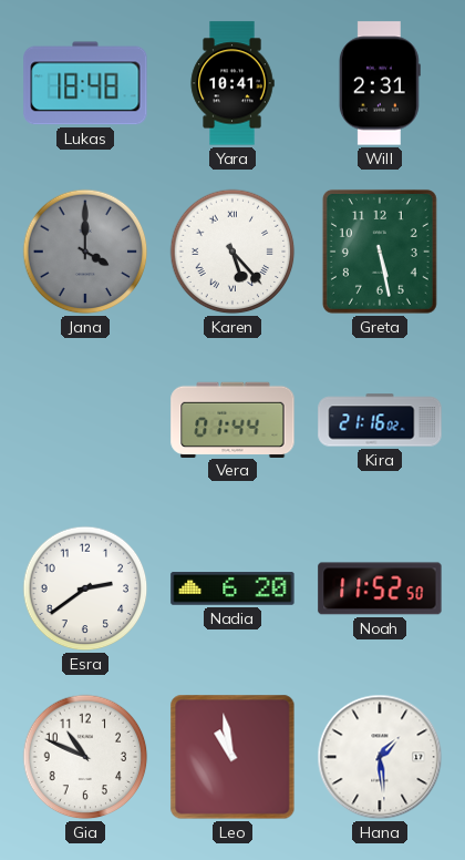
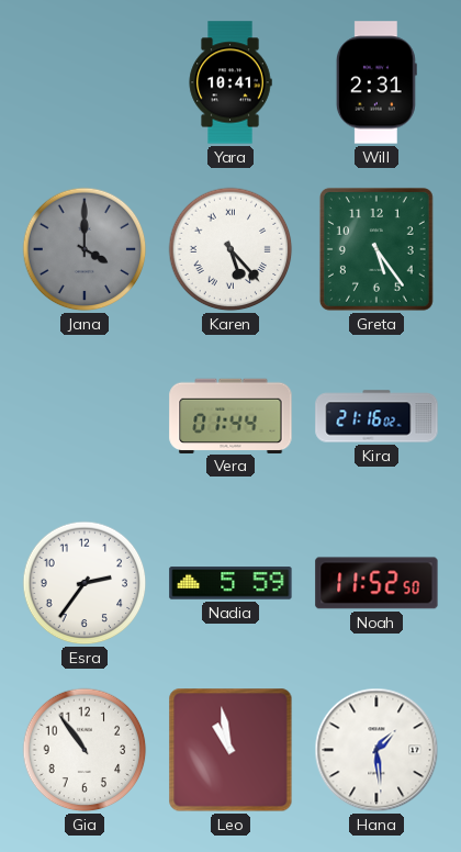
Lukas: 18:48 -> none
Greta: 5:28 -> 5:24
Esra: 2:39 -> 2:36
Nadia: 6:20 -> 5:59
Gia: 10:49 -> 10:54
